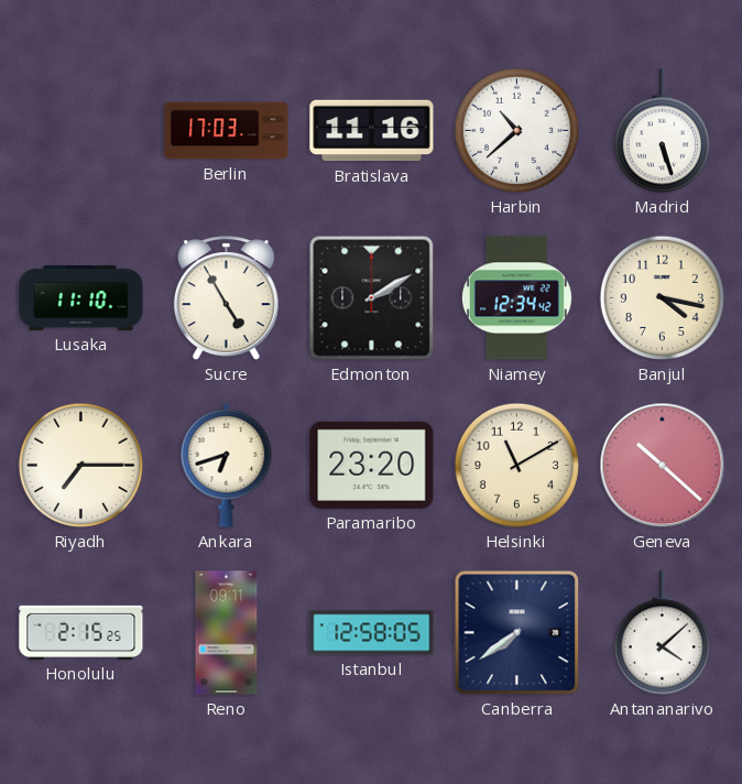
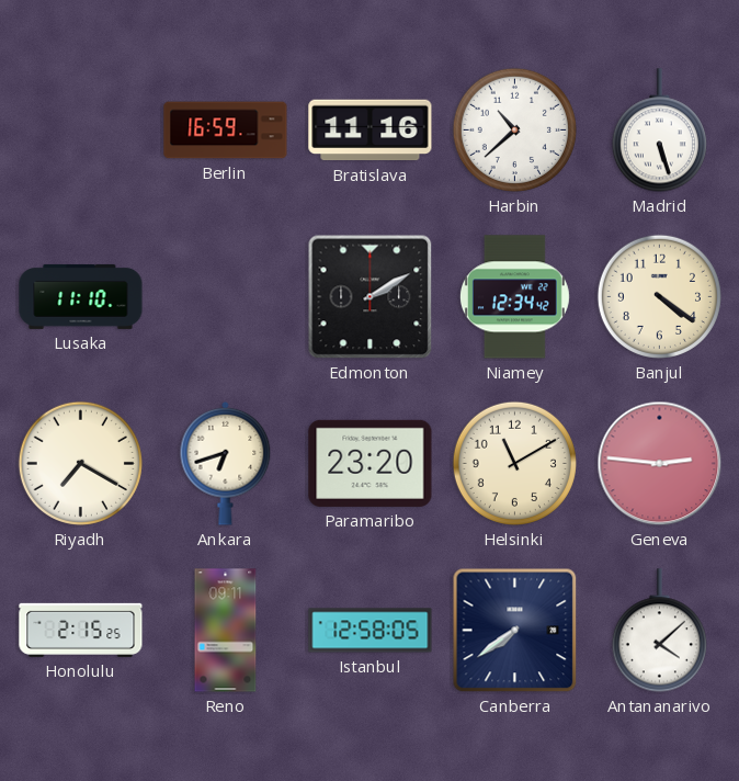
Berlin: 17:03 -> 16:59
Sucre: 4:55 -> none
Banjul: 4:17 -> 4:21
Riyadh: 7:15 -> 7:20
Geneva: 10:22 -> 2:46
